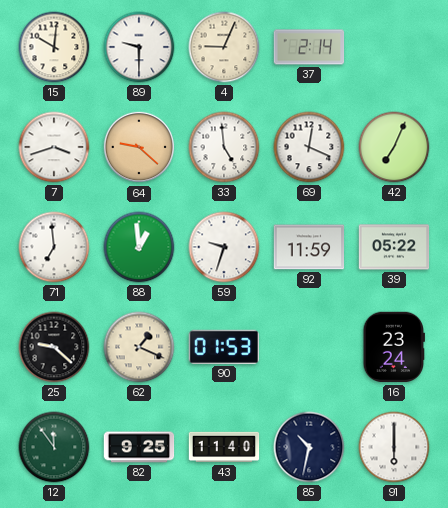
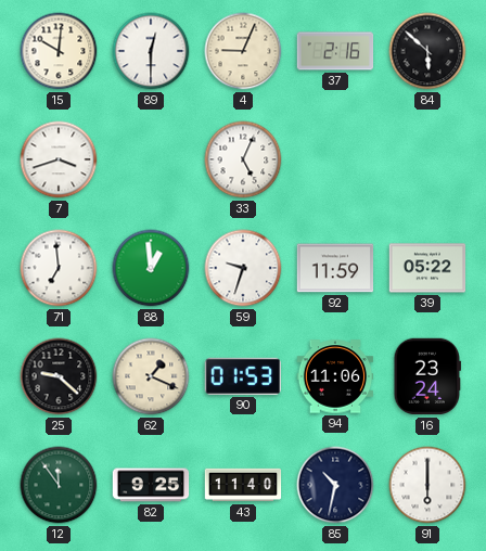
89: 9:30 -> 12:30
37: 2:14 -> 2:16
84: none -> 5:52
64: 9:22 -> none
33: 4:59 -> 5:04
69: 12:19 -> none
42: 7:04 -> none
94: none -> 11:06
